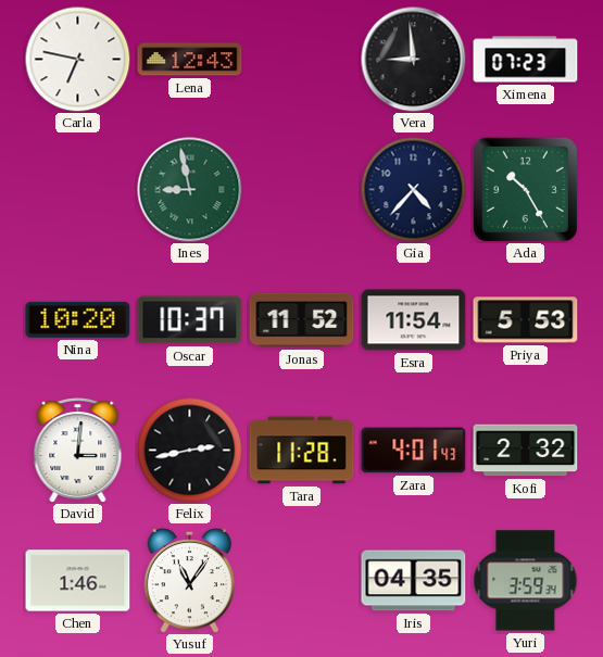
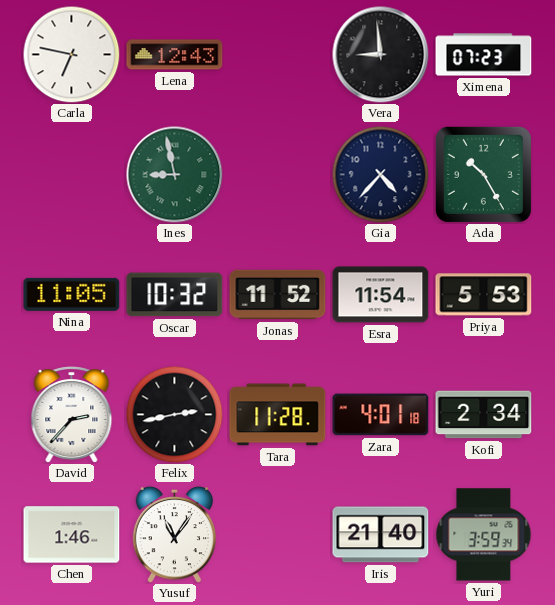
Nina: 10:20 -> 11:05
Oscar: 10:37 -> 10:32
David: 3:01 -> 2:37
Zara: 4:01:43 -> 4:01:18
Kofi: 2:32 -> 2:34
Iris: 04:35 -> 21:40
